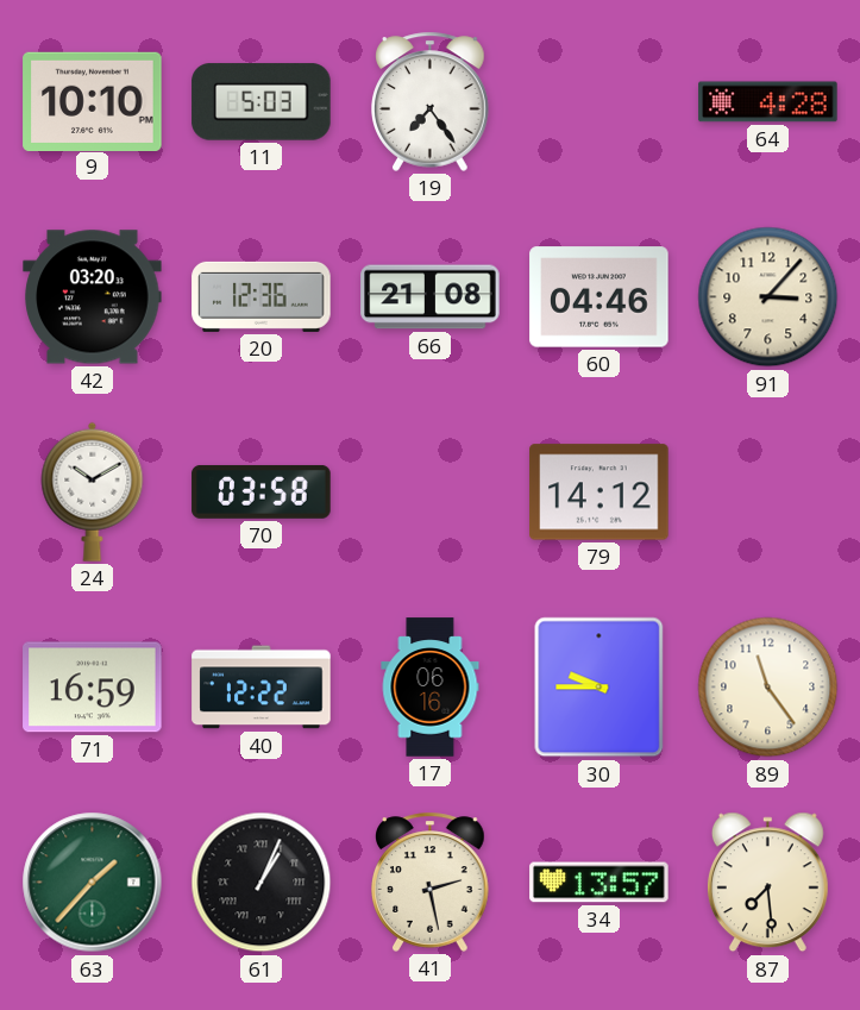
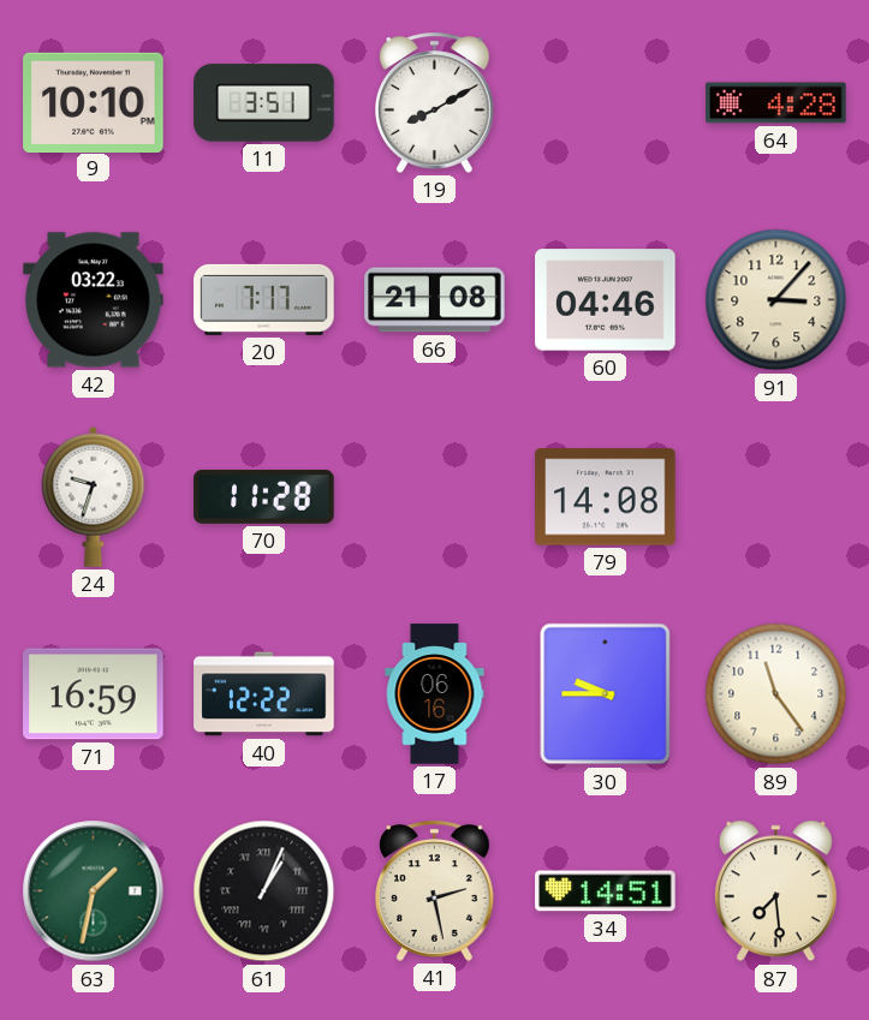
11: 5:03 -> 3:51
19: 7:24 -> 8:10
42: 03:20 -> 03:22
20: 12:36 -> 7:17
24: 10:10 -> 9:33
70: 03:58 -> 11:28
79: 14:12 -> 14:08
63: 1:37 -> 1:32
34: 13:57 -> 14:51
